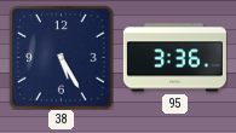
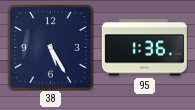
95: 3:36 -> 1:36
